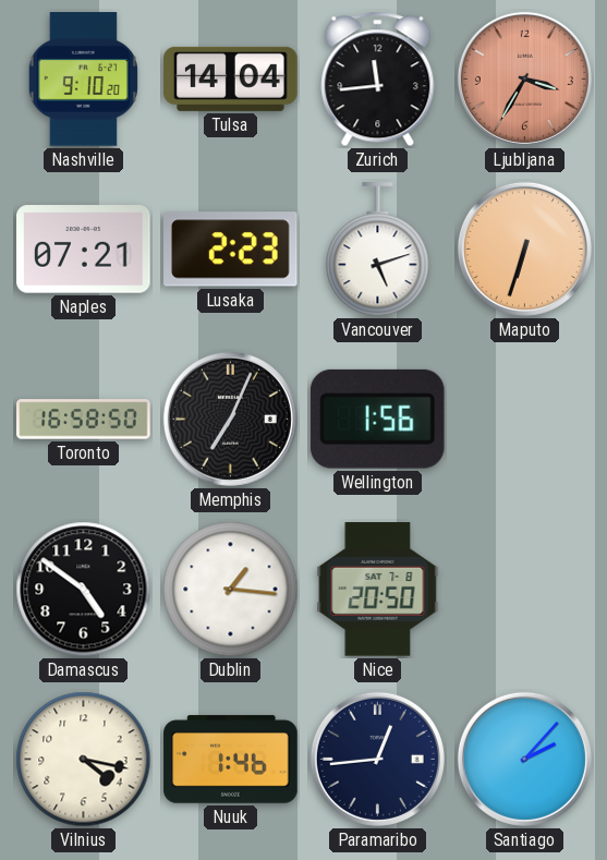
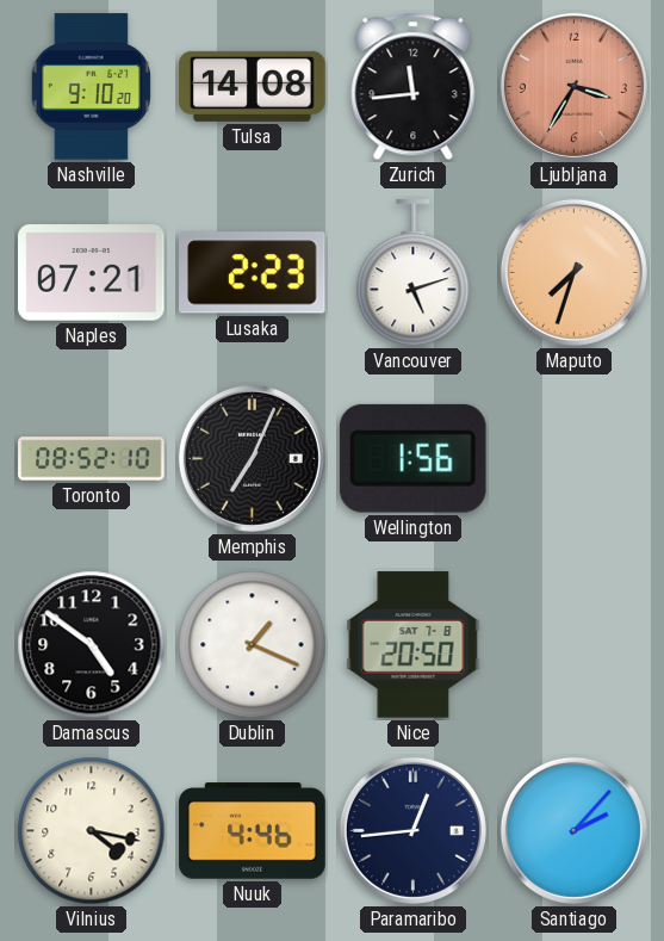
Tulsa: 14:04 -> 14:08
Maputo: 6:33 -> 7:33
Toronto: 16:58 -> 08:52
Dublin: 1:16 -> 1:19
Nuuk: 1:46 -> 4:46
